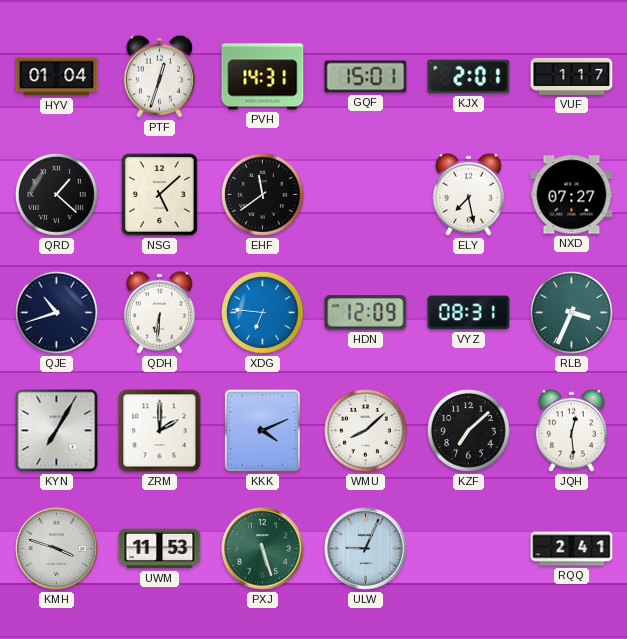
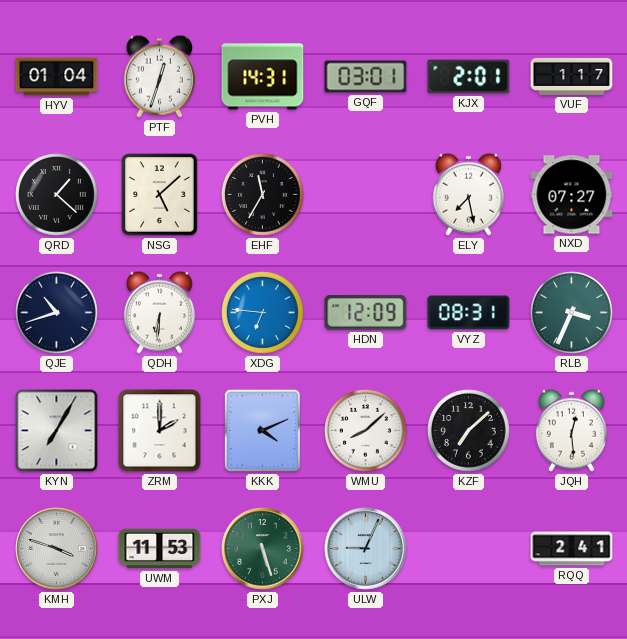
GQF: 15:01 -> 03:01
EHF: 11:39 -> 11:35
